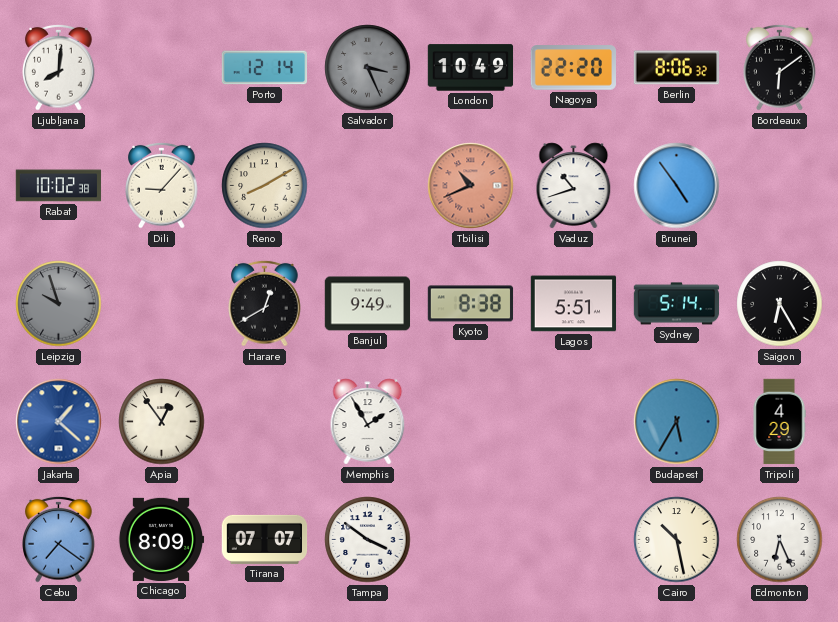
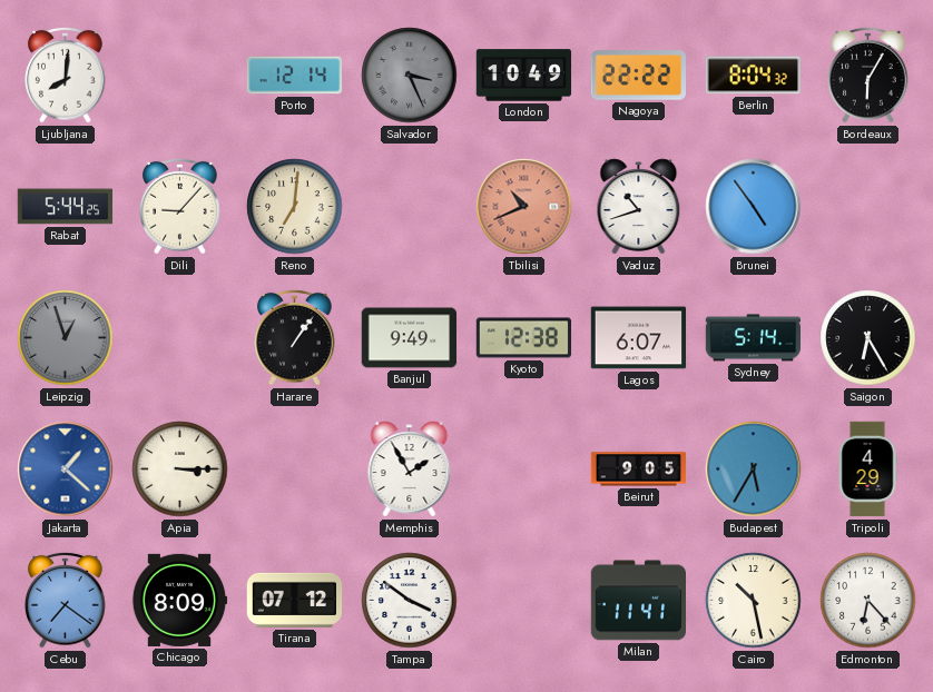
Nagoya: 22:20 -> 22:22
Berlin: 8:06 -> 8:04
Bordeaux: 6:09 -> 6:05
Rabat: 10:02 -> 5:44
Reno: 8:10 -> 7:01
Leipzig: 9:57 -> 12:57
Harare: 12:40 -> 1:06
Kyoto: 8:38 -> 12:38
Lagos: 5:51 -> 6:07
Apia: 12:54 -> 3:15
Beirut: none -> 9:05
Tirana: 07:07 -> 07:12
Milan: none -> 11:41
Edmonton: 6:26 -> 6:23
